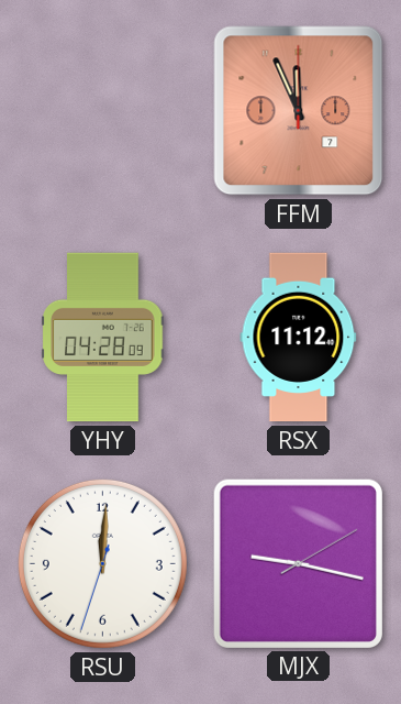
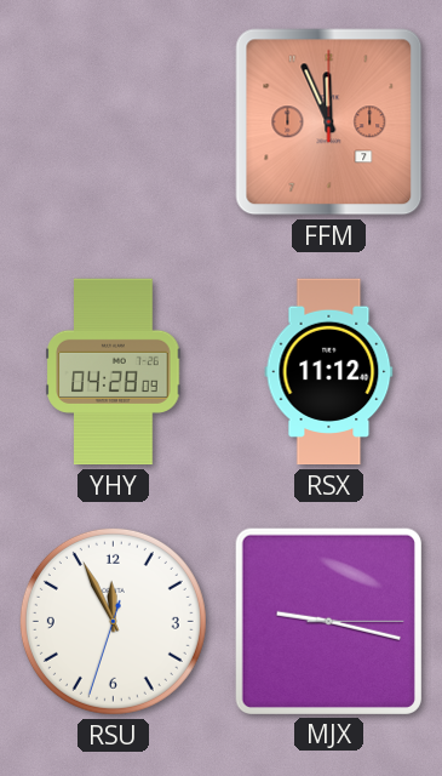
RSU: 12:00 -> 11:55
MJX: 9:17:10 -> 9:17:15
